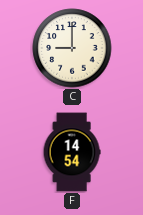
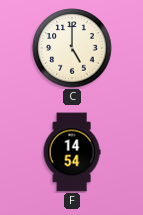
C: 9:00 -> 5:00
